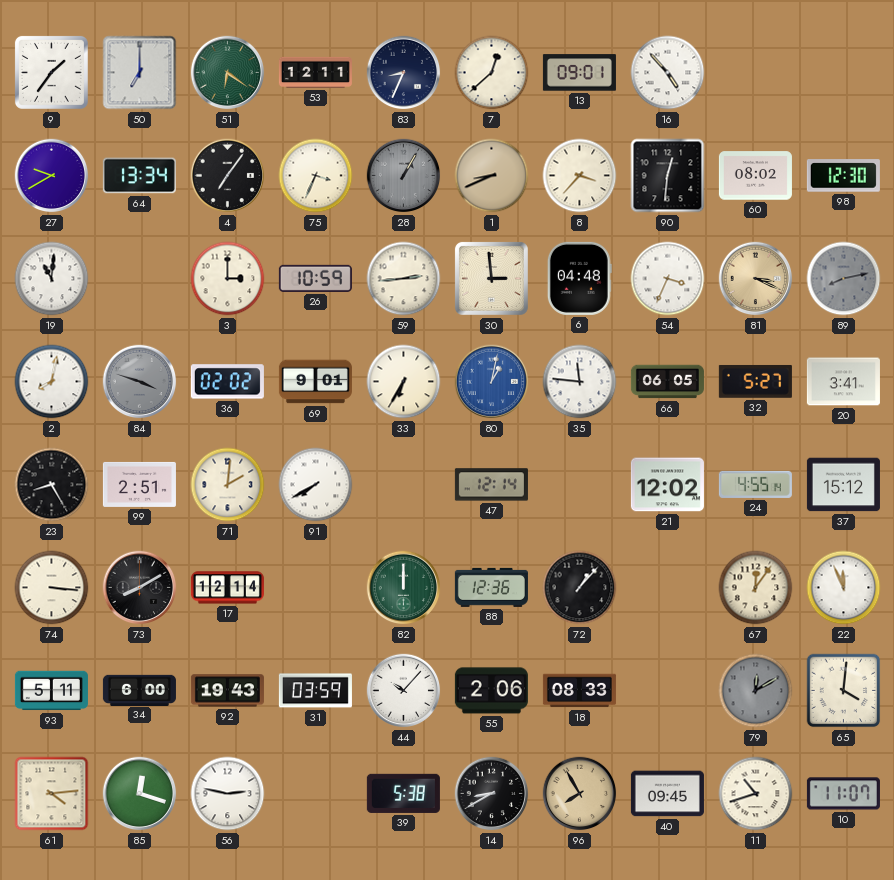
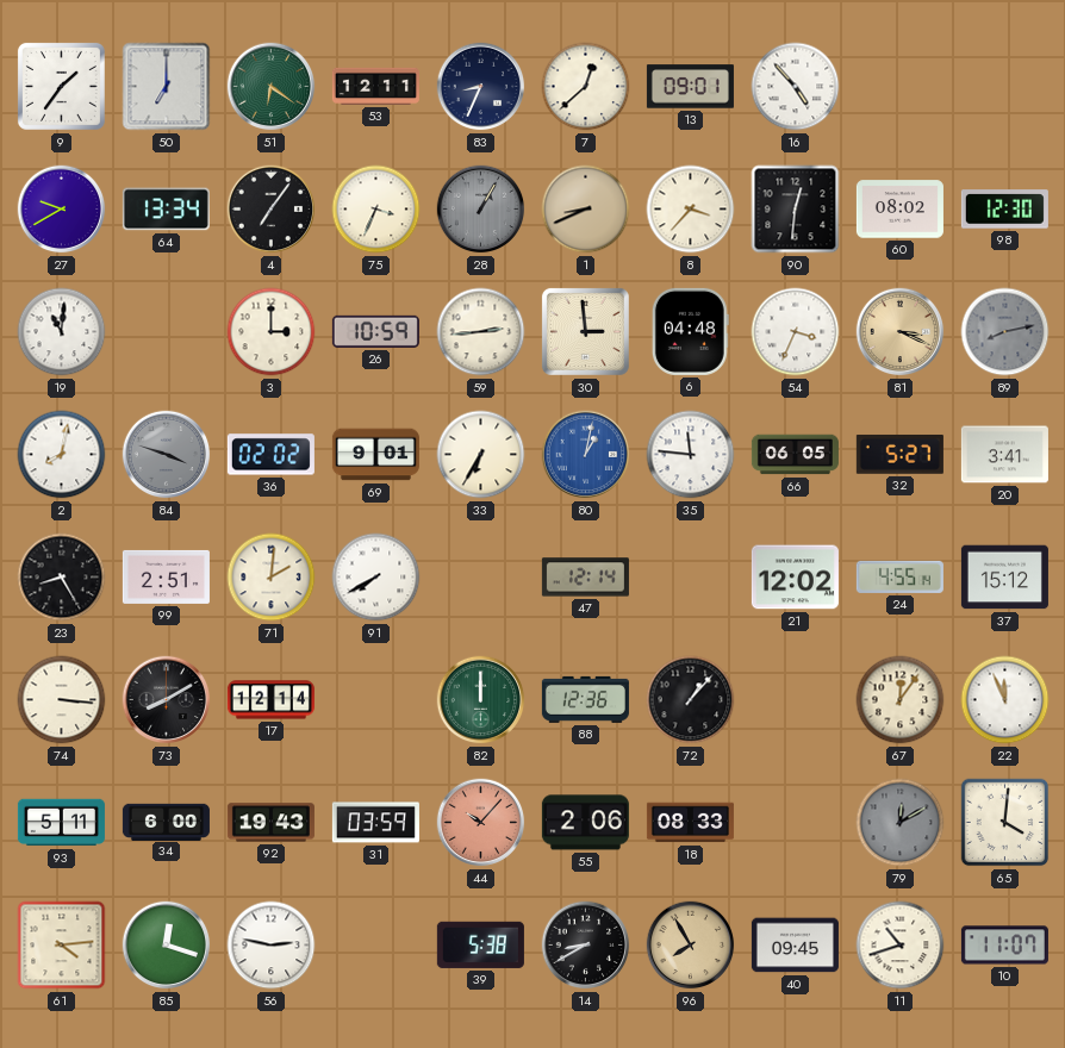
44 dial: white -> salmon
